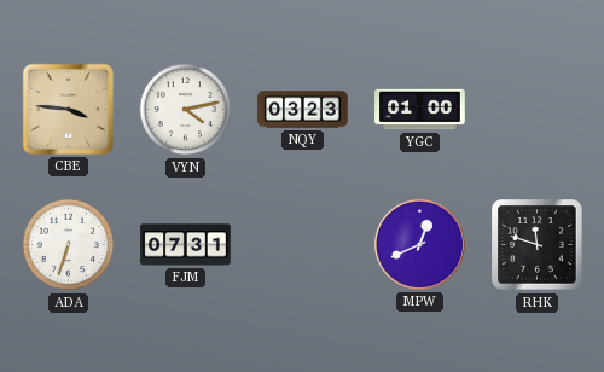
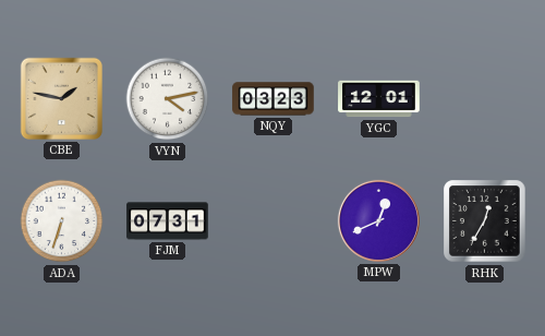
CBE: 3:46 -> 1:47
YGC: 01:00 -> 12:01
RHK: 11:48 -> 12:35
